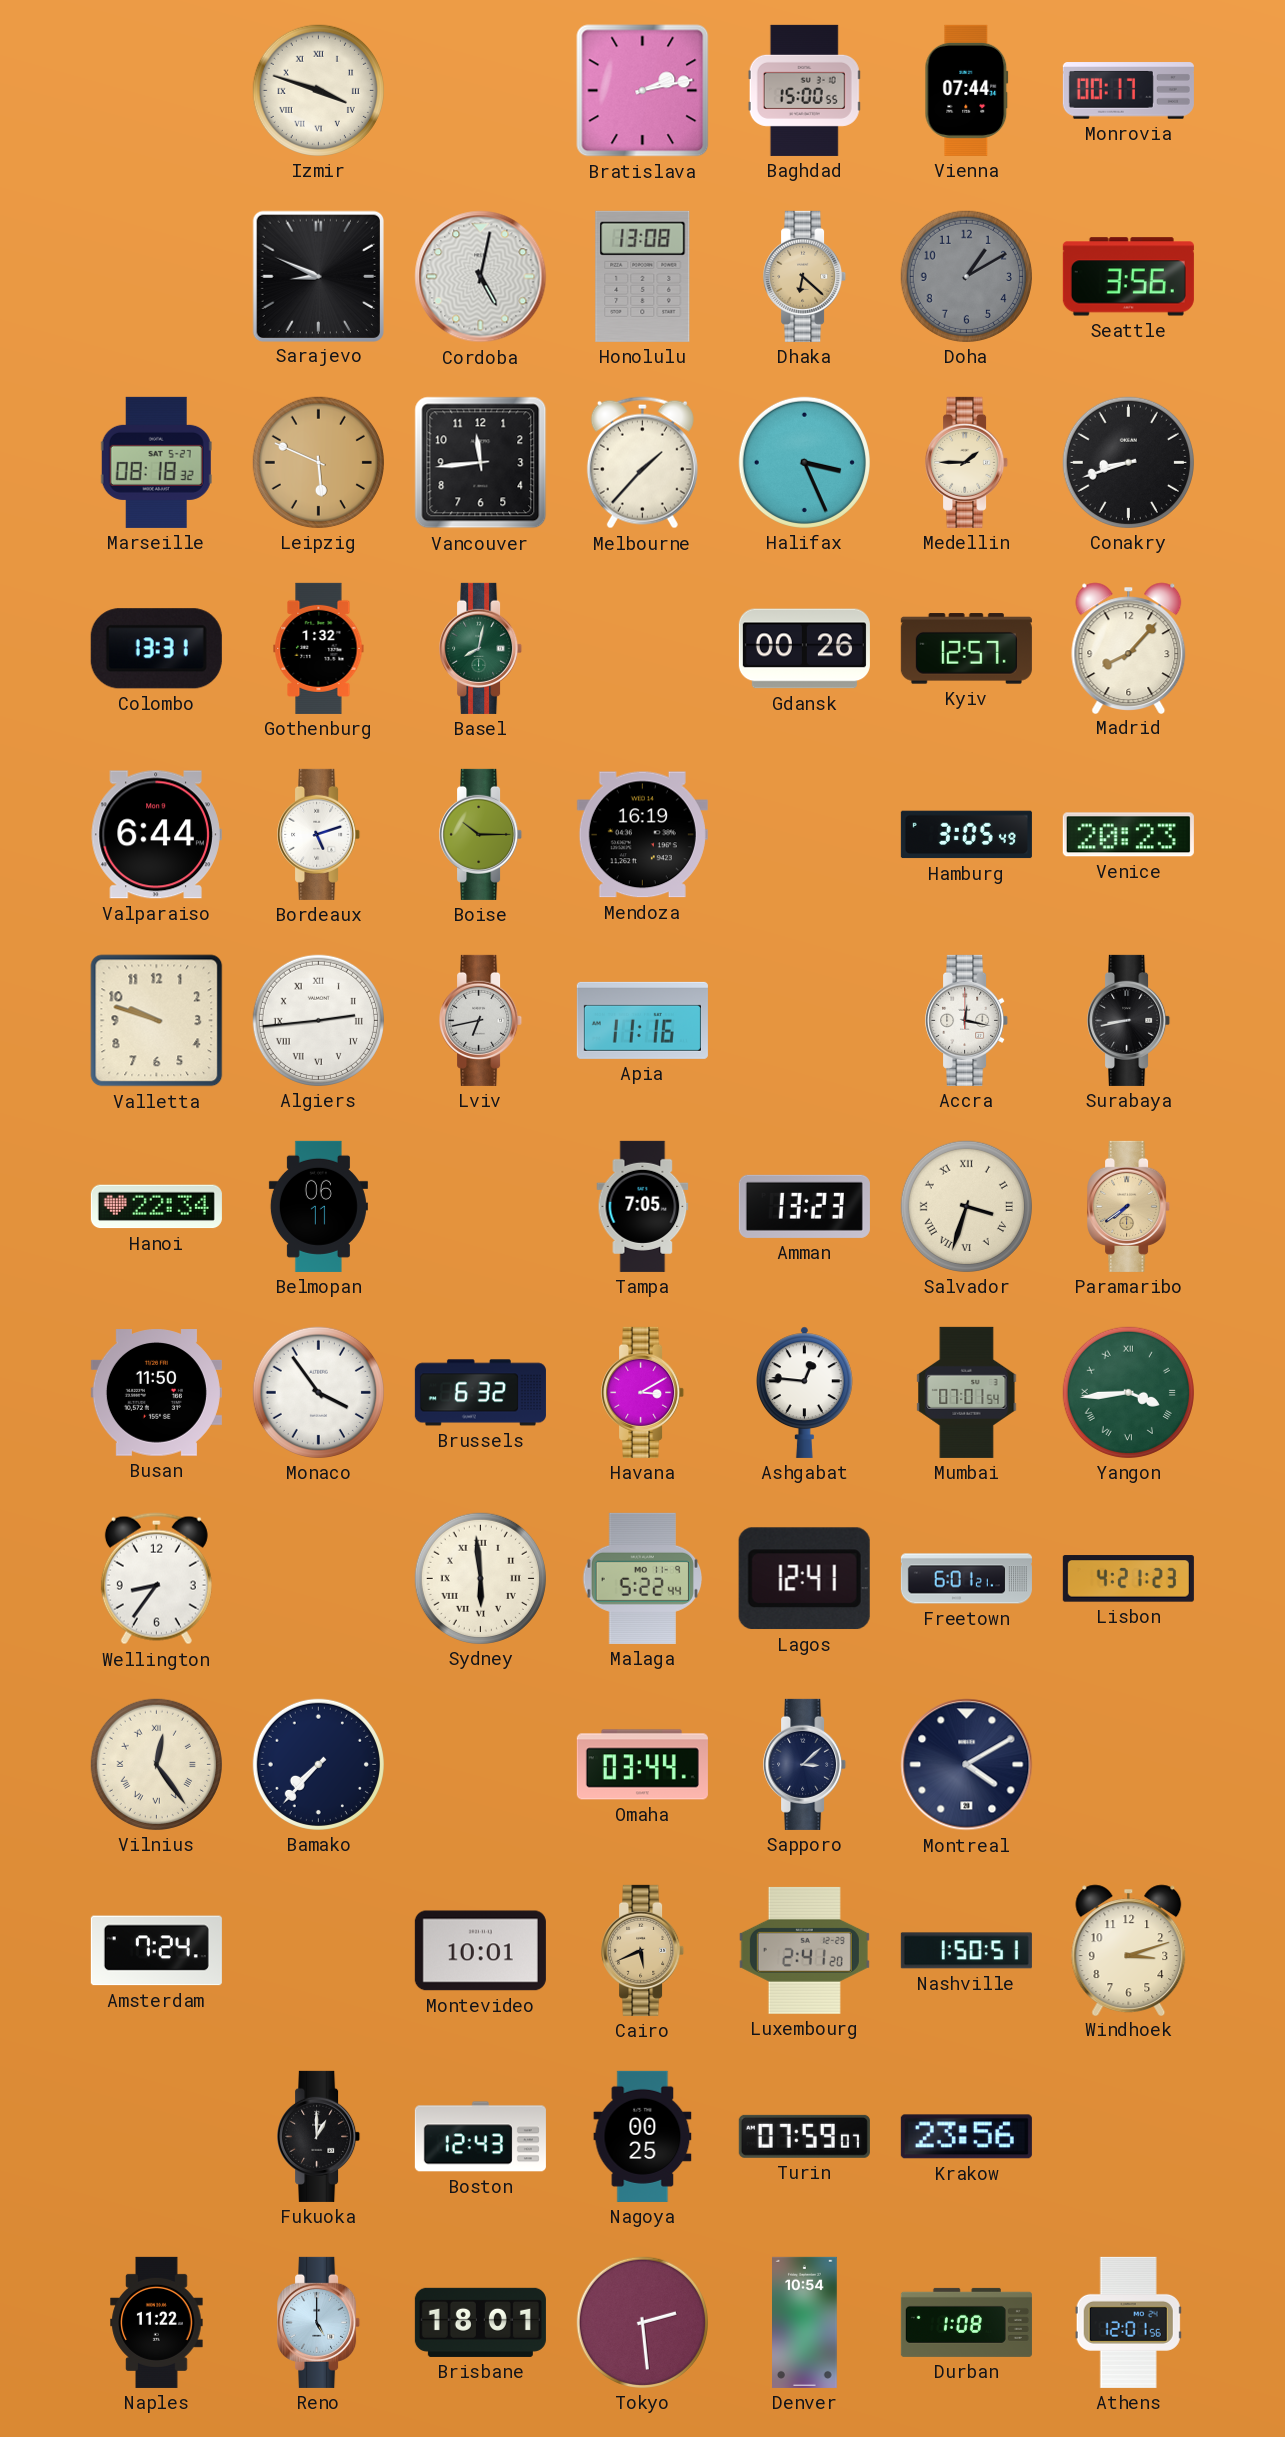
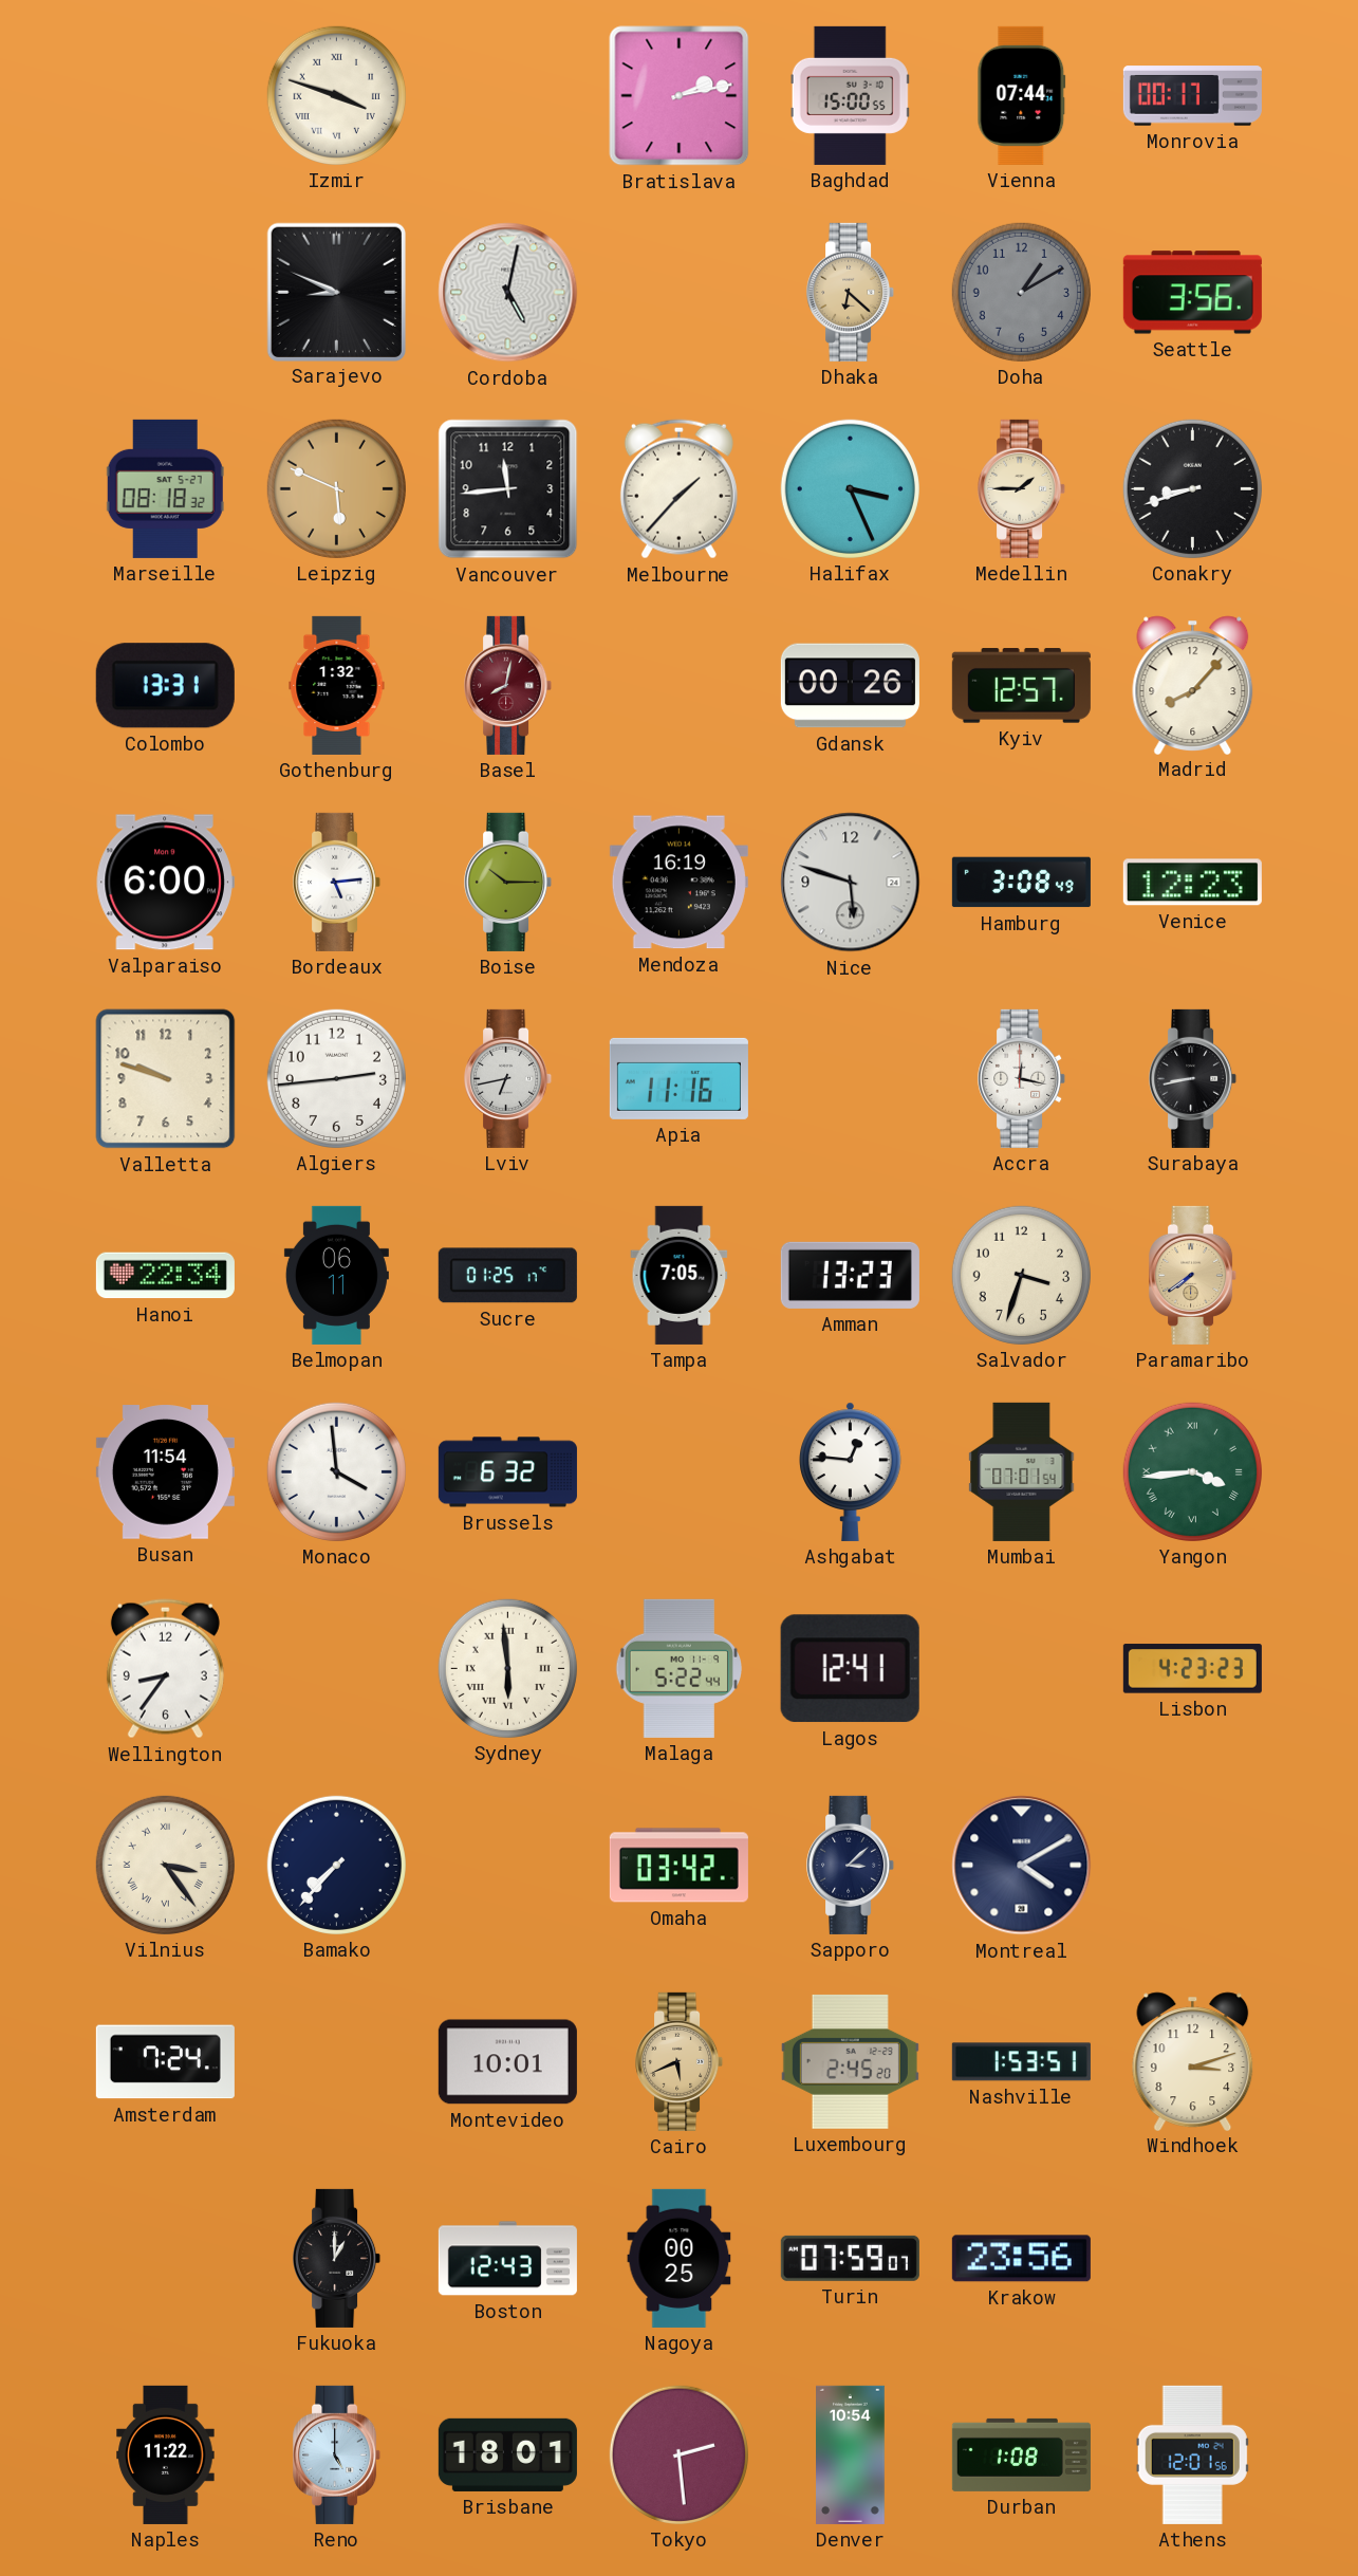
Honolulu: 13:08 -> none
Basel dial: green -> burgundy
Valparaiso: 6:44 -> 6:00
Bordeaux: 5:12 -> 5:14
Nice: none -> 5:48
Hamburg: 3:05 -> 3:08
Venice: 20:23 -> 12:23
Algiers numerals: Roman -> Arabic
Sucre: none -> 01:25
Salvador numerals: Roman -> Arabic
Busan: 11:50 -> 11:54
Monaco: 3:54 -> 3:59
Havana: 3:10 -> none
Freetown: 6:01 -> none
Lisbon: 4:21 -> 4:23
Vilnius: 12:24 -> 3:24
Omaha: 03:44 -> 03:42
Luxembourg: 2:41 -> 2:45
Nashville: 1:50 -> 1:53
